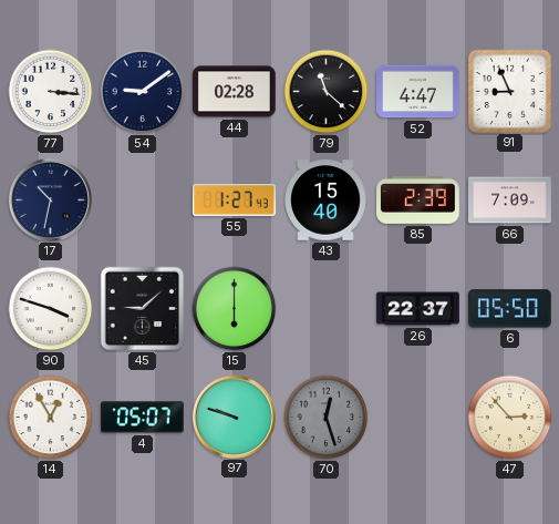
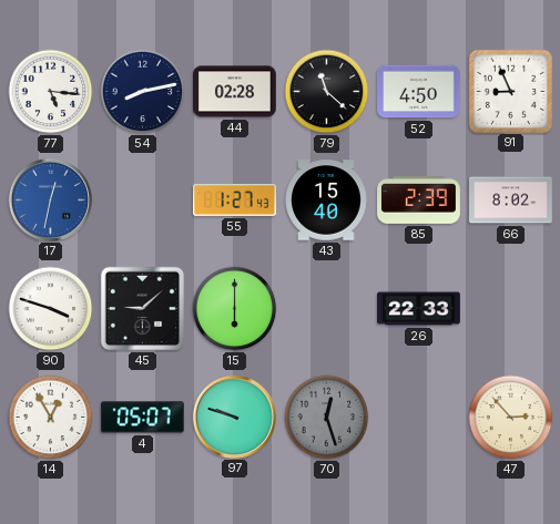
77: 3:16 -> 5:16
54: 9:09 -> 8:13
52: 4:47 -> 4:50
17: 10:32 -> 12:32
17 dial: navy -> blue
66: 7:09 -> 8:02
26: 22:37 -> 22:33
6: 05:50 -> none
